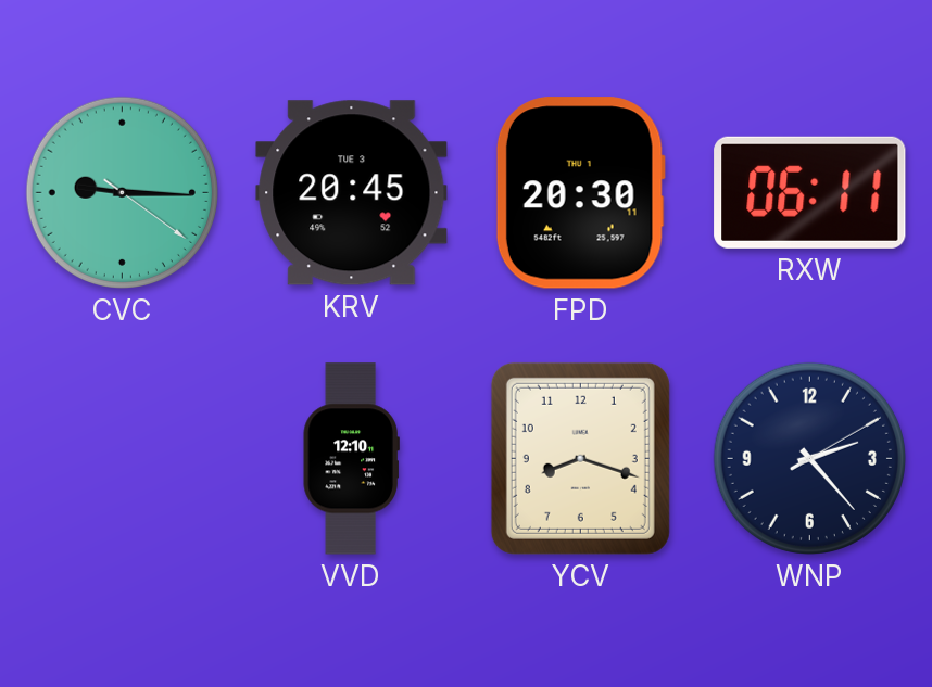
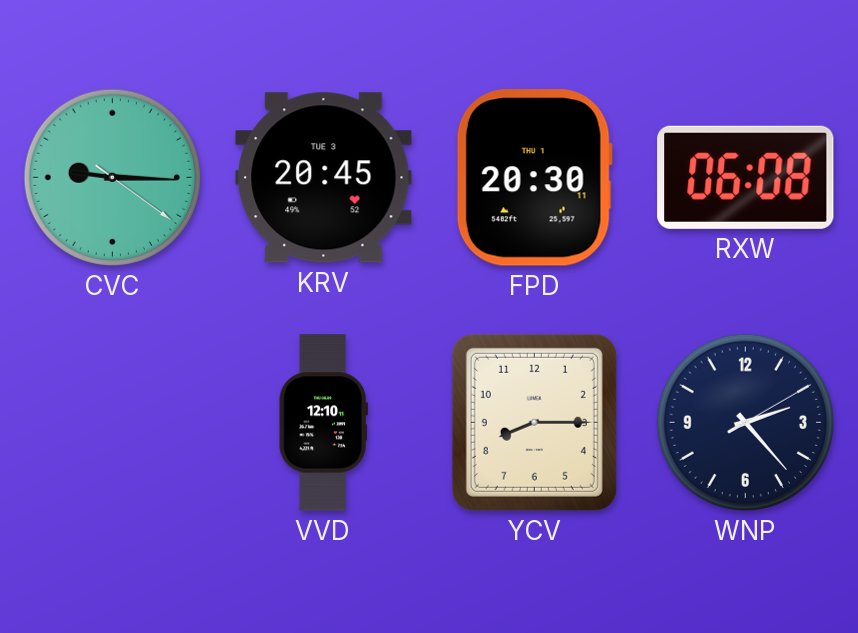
RXW: 06:11 -> 06:08
YCV: 8:18 -> 8:15
